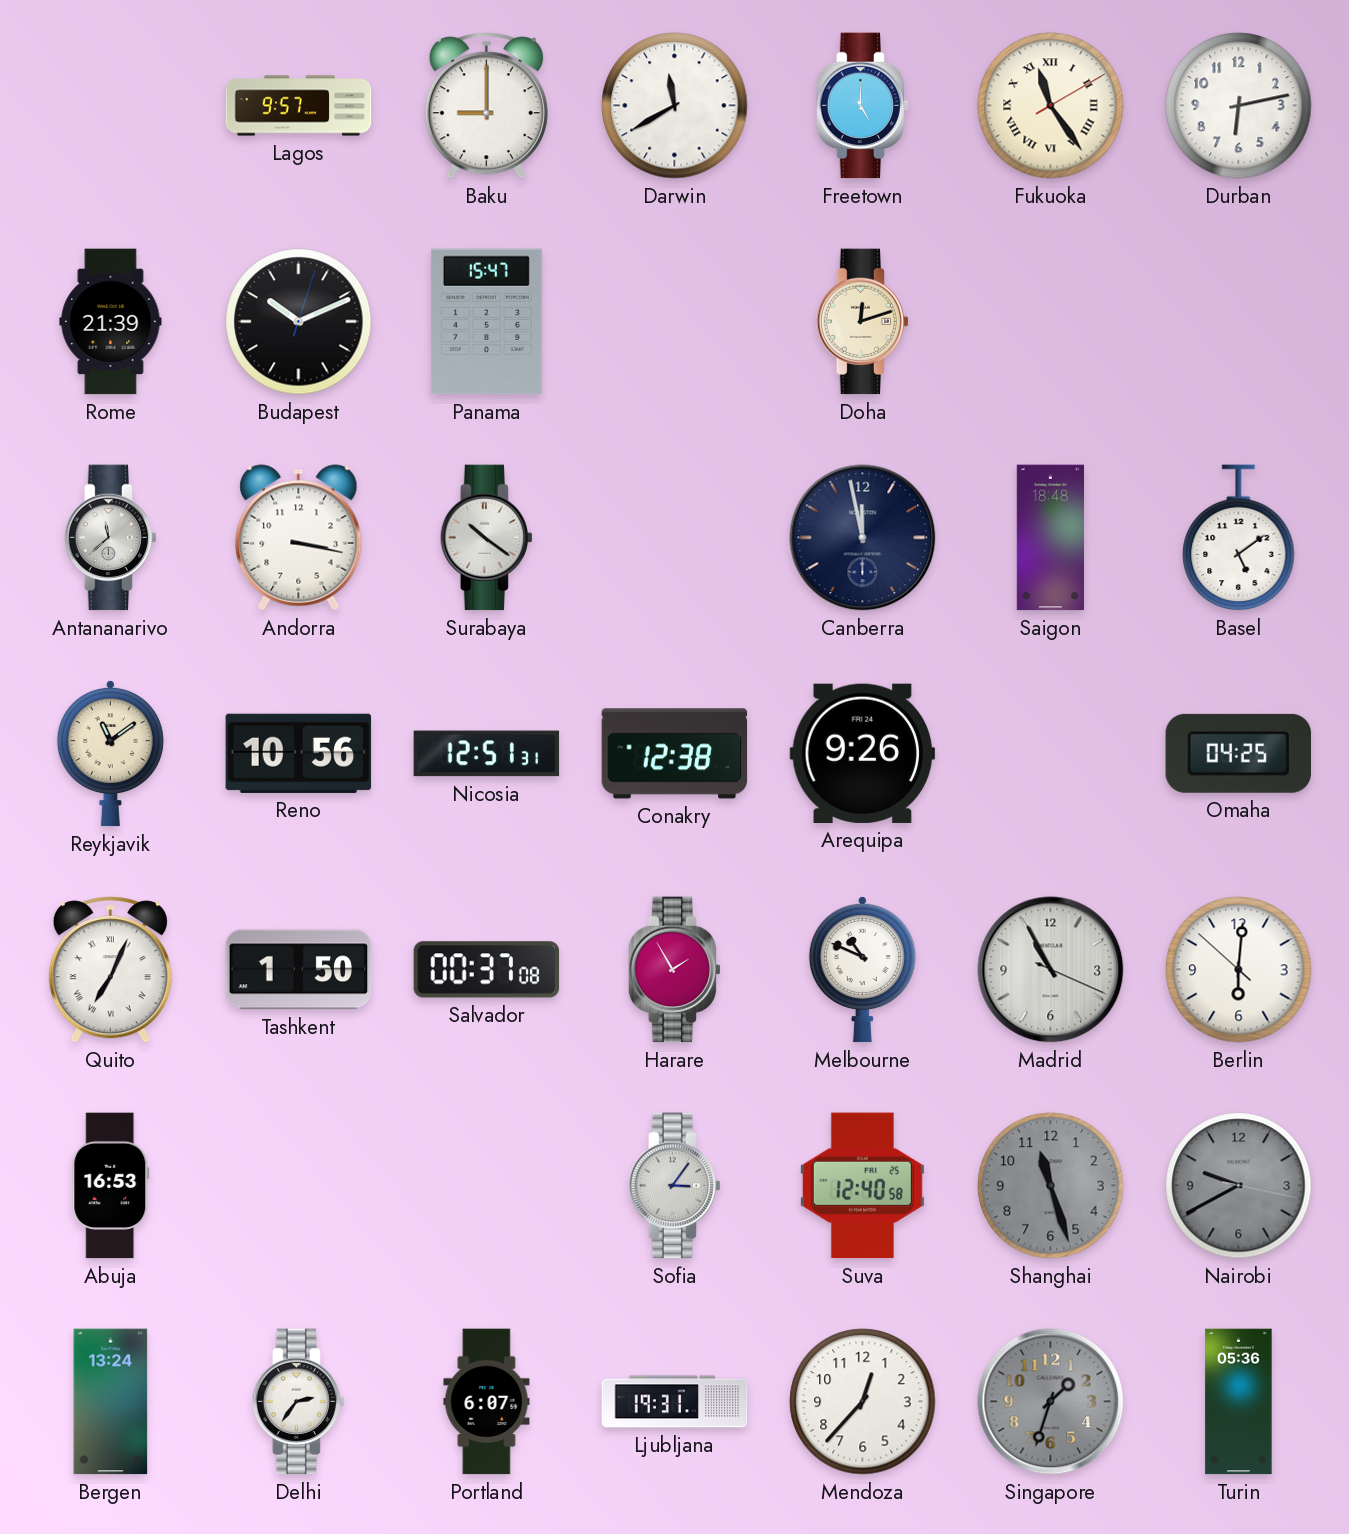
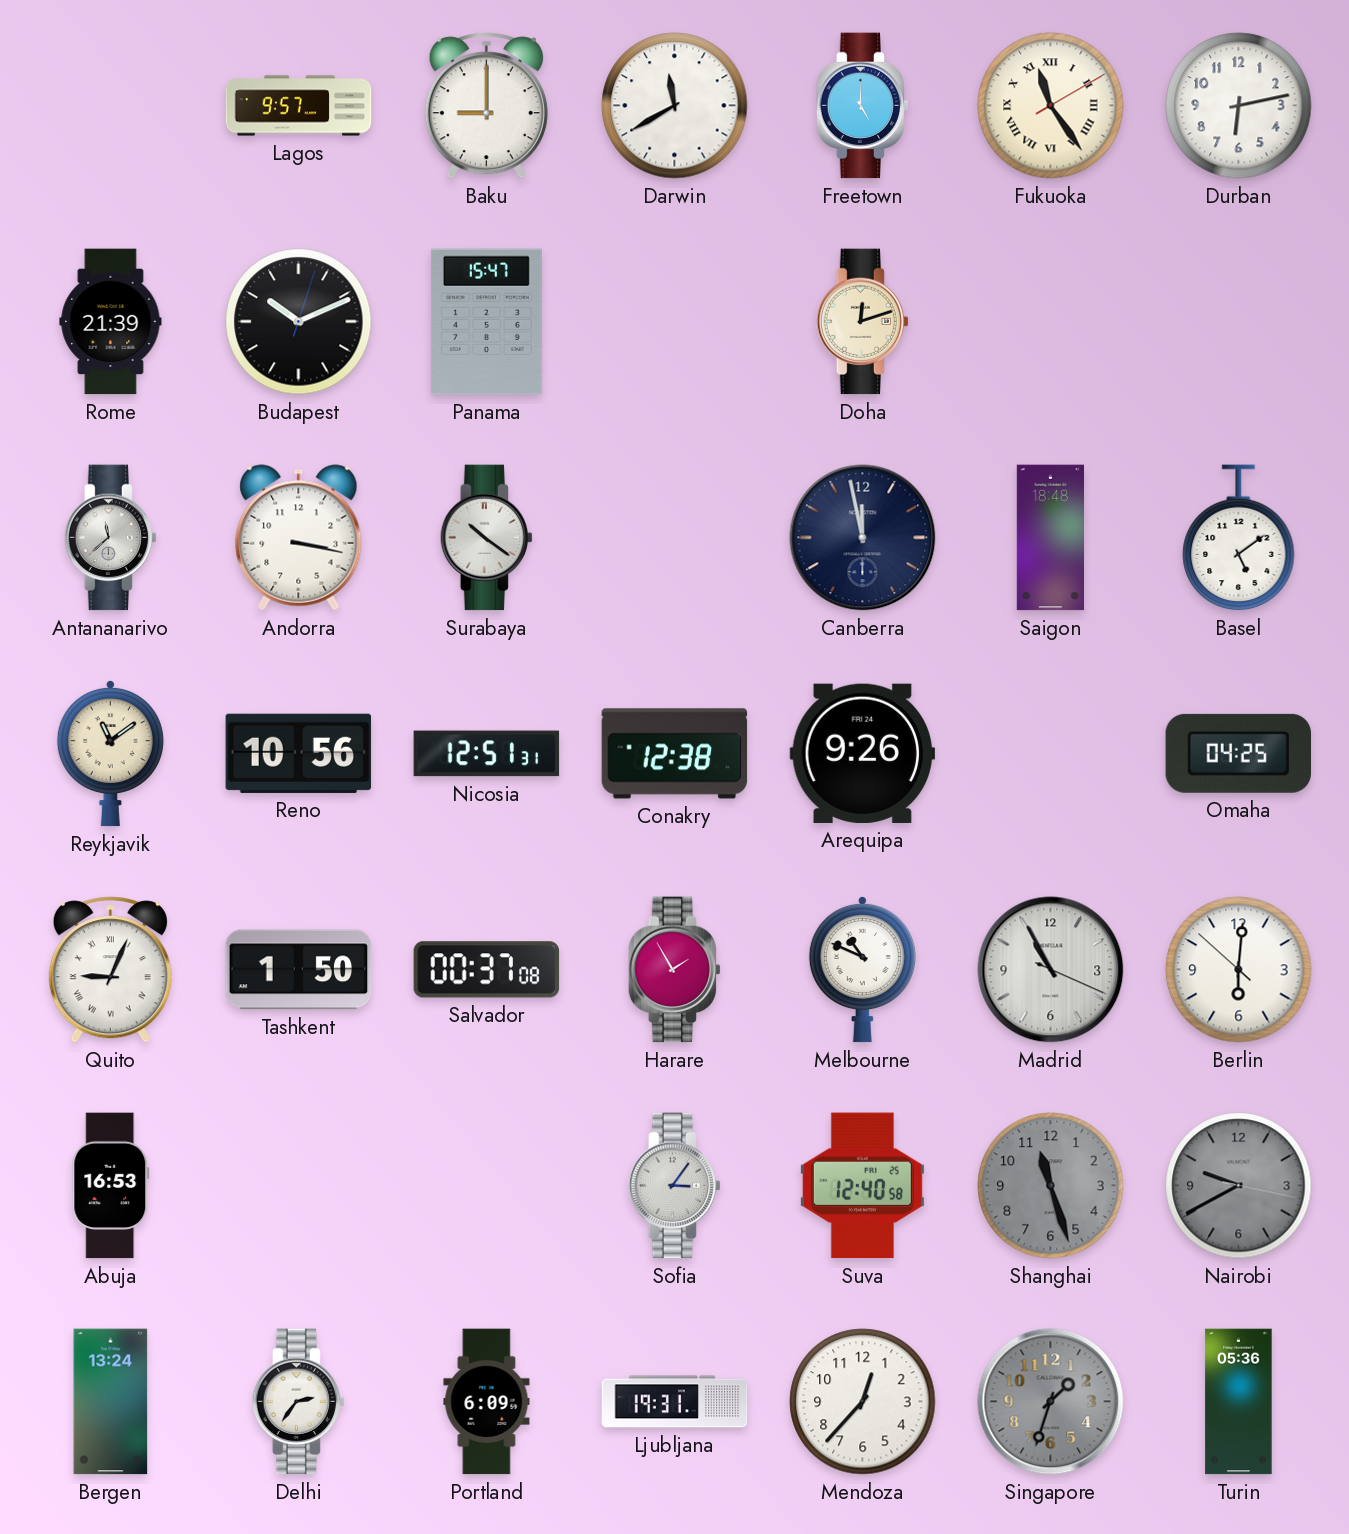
Quito: 7:04 -> 9:04
Portland: 6:07 -> 6:09
